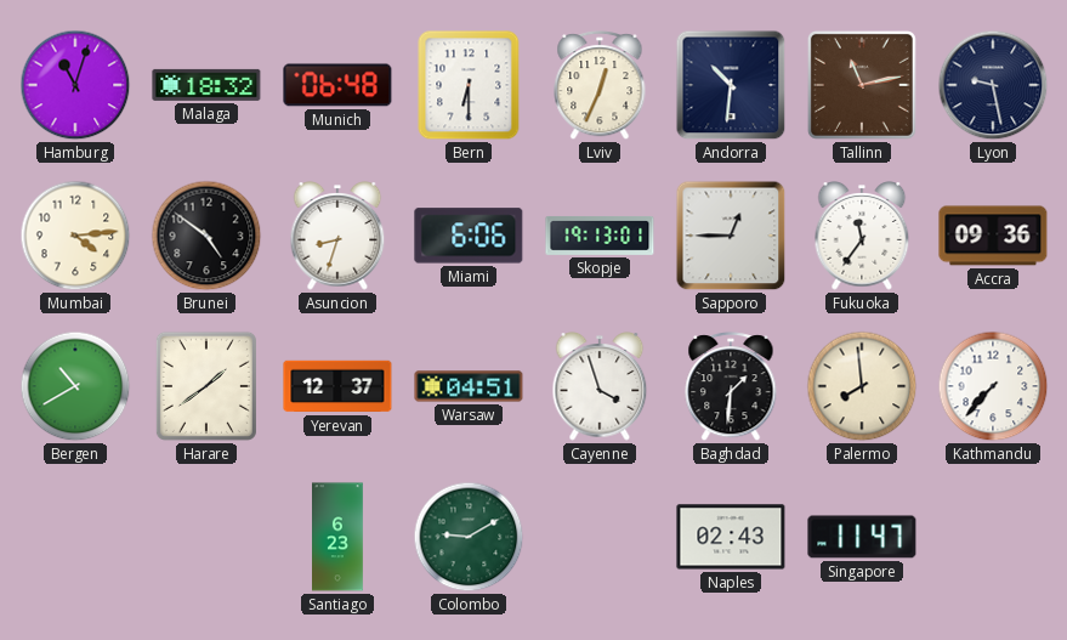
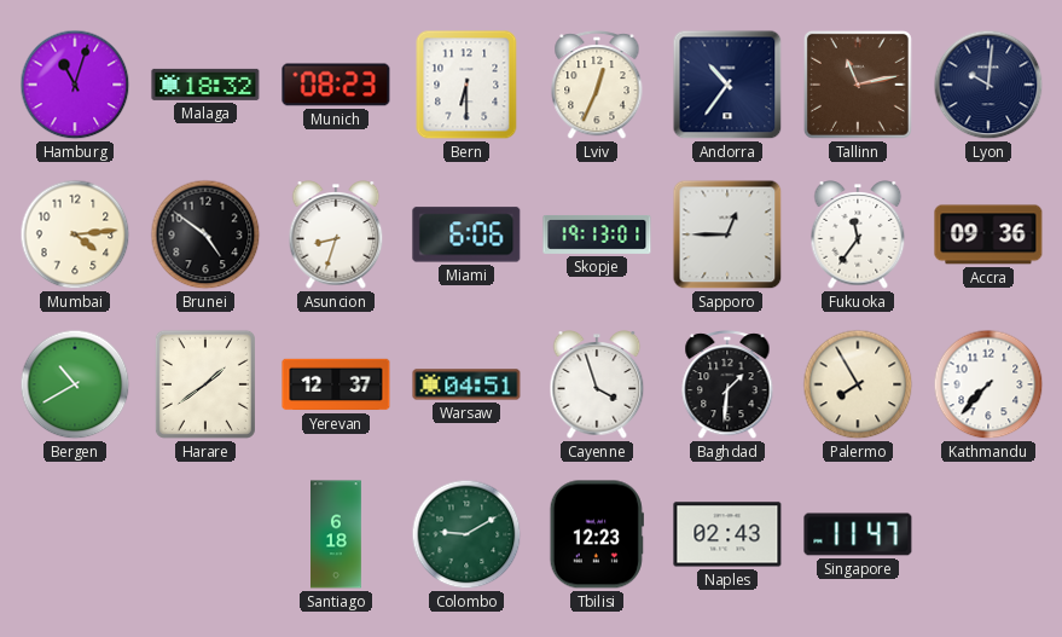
Munich: 06:48 -> 08:23
Andorra: 10:31 -> 10:36
Lyon: 9:28 -> 10:01
Palermo: 7:59 -> 7:55
Santiago: 6:23 -> 6:18
Tbilisi: none -> 12:23
